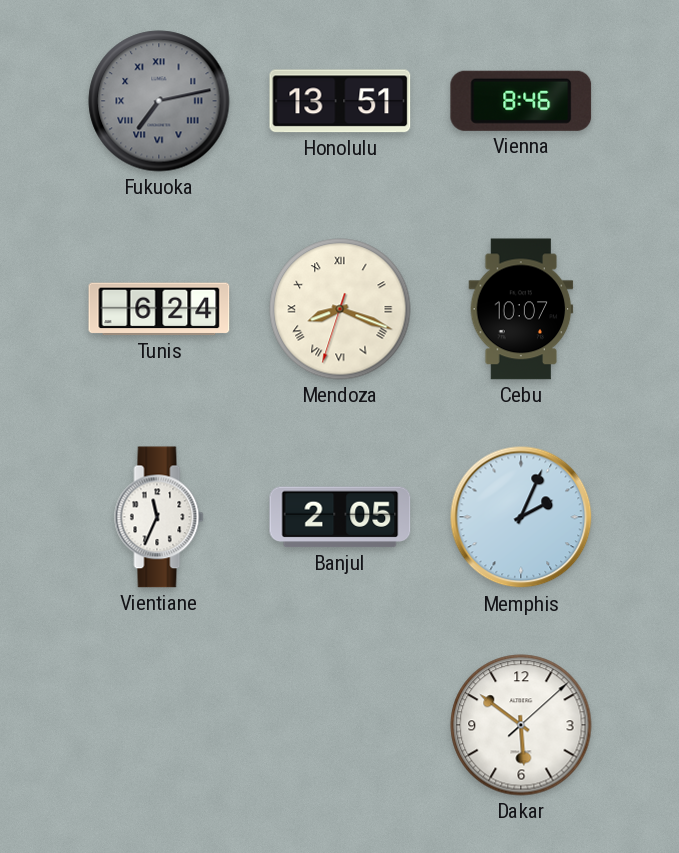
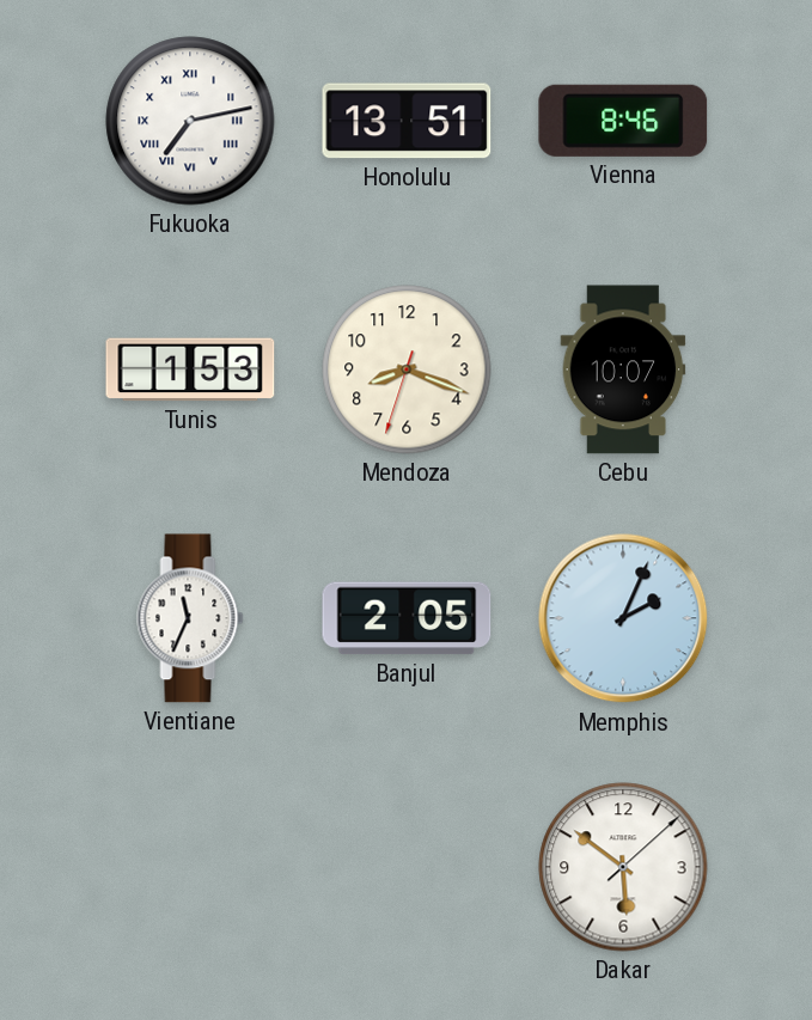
Fukuoka dial: grey -> white
Tunis: 6:24 -> 1:53
Mendoza numerals: Roman -> Arabic
